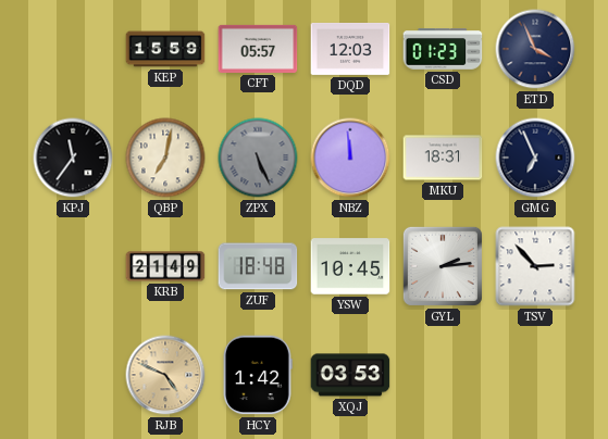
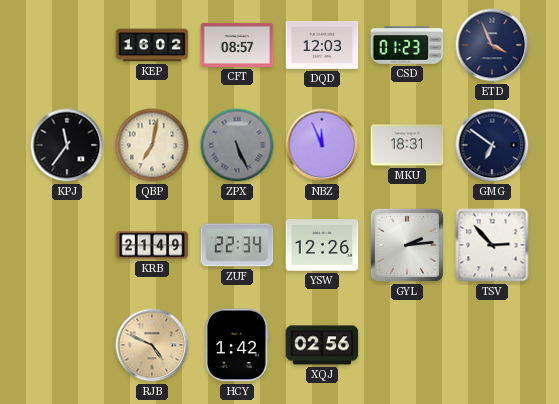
KEP: 15:59 -> 16:02
CFT: 05:57 -> 08:57
NBZ: 11:59 -> 11:56
GMG: 6:56 -> 6:51
ZUF: 18:48 -> 22:34
YSW: 10:45 -> 12:26
XQJ: 03:53 -> 02:56
